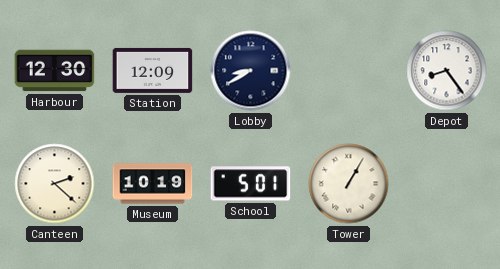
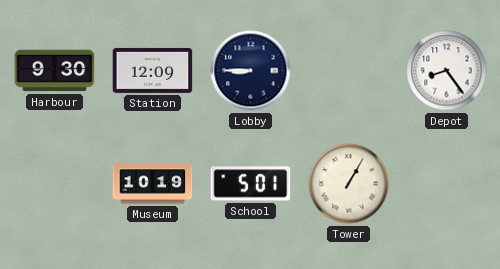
Harbour: 12:30 -> 9:30
Lobby: 8:40 -> 8:45
Canteen: 2:22 -> none
